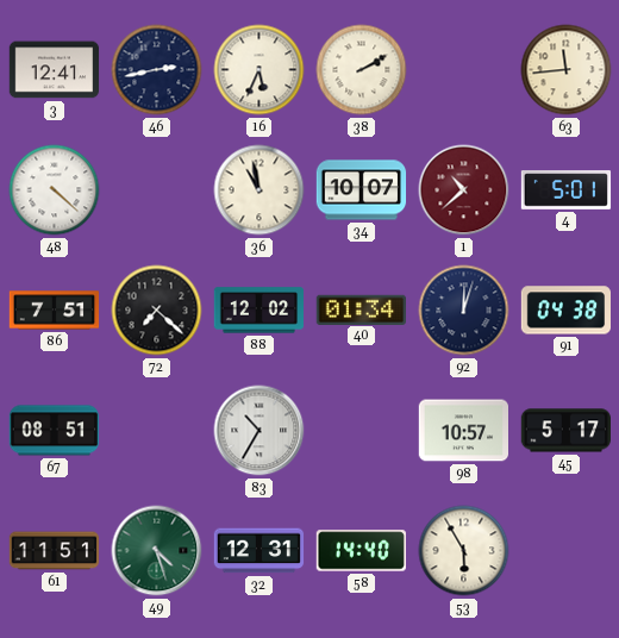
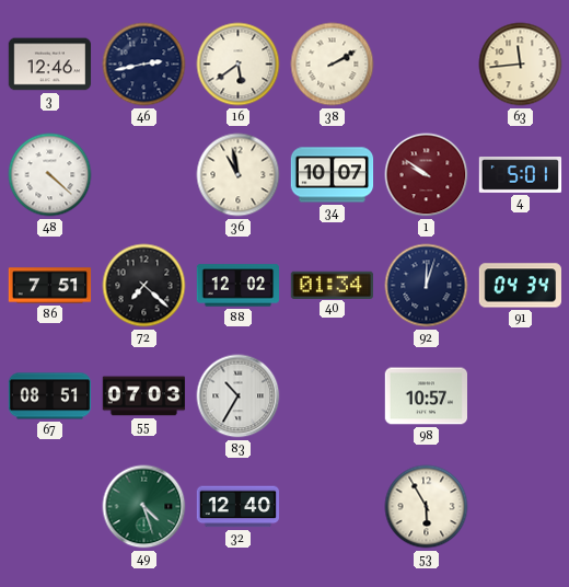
3: 12:41 -> 12:46
16: 5:34 -> 5:39
1: 10:38 -> 9:51
91: 04:38 -> 04:34
55: none -> 07:03
45: 5:17 -> none
61: 11:51 -> none
32: 12:31 -> 12:40
58: 14:40 -> none
